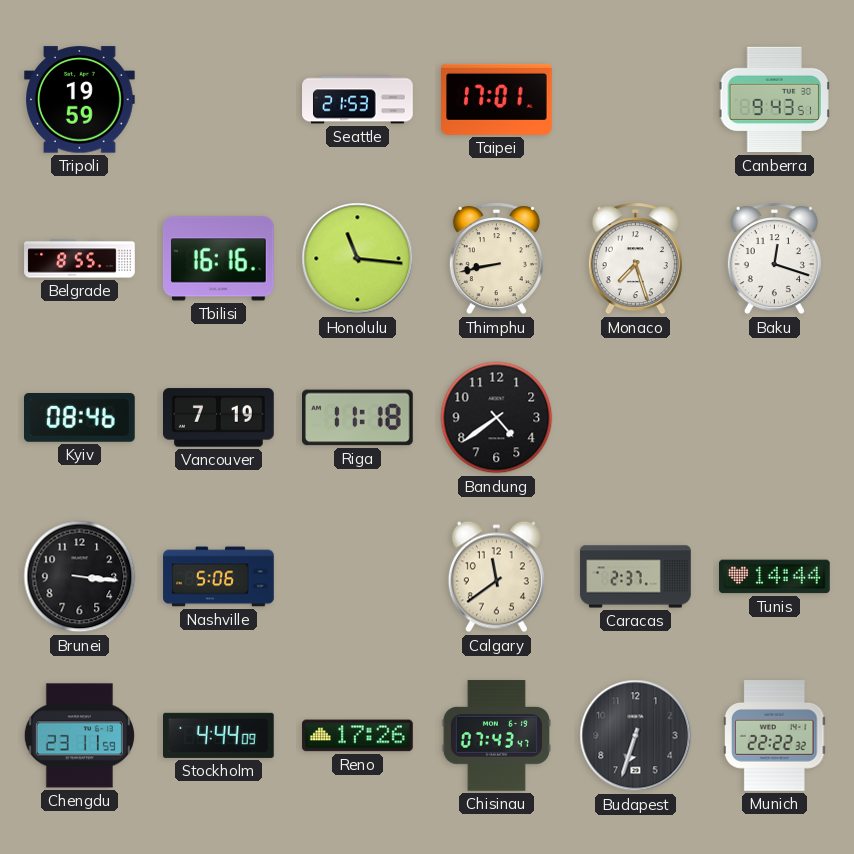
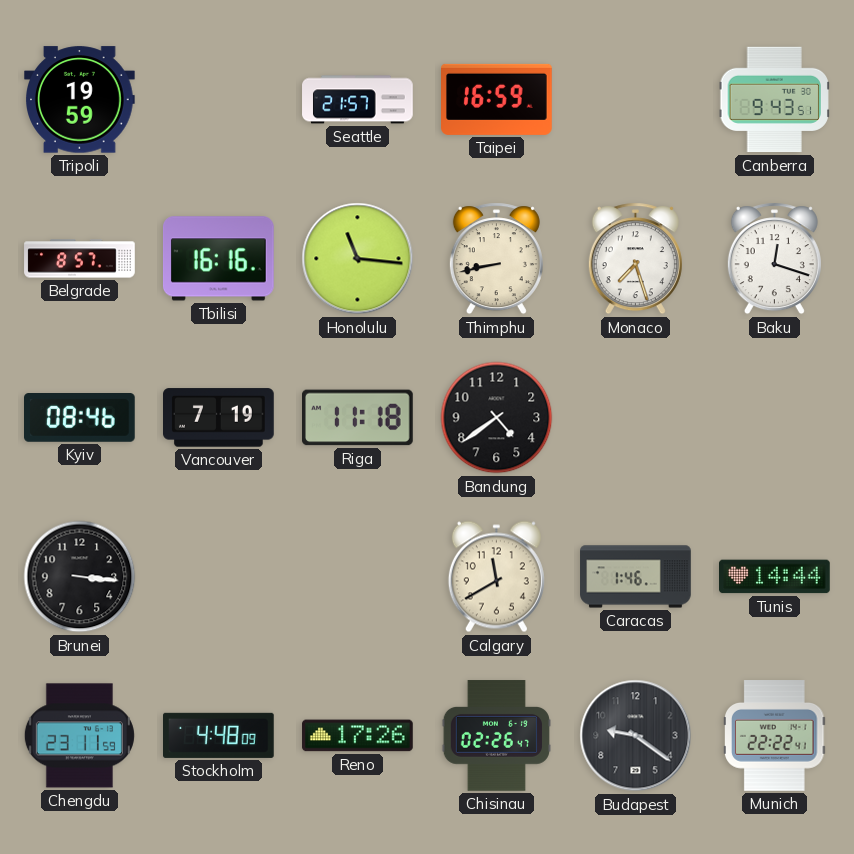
Seattle: 21:53 -> 21:57
Taipei: 17:01 -> 16:59
Belgrade: 8:55 -> 8:57
Nashville: 5:06 -> none
Calgary: 11:39 -> 11:40
Caracas: 2:37 -> 1:46
Stockholm: 4:44 -> 4:48
Chisinau: 07:43 -> 02:26
Budapest: 6:33 -> 9:21
Munich: 22:22:32 -> 22:22:41
